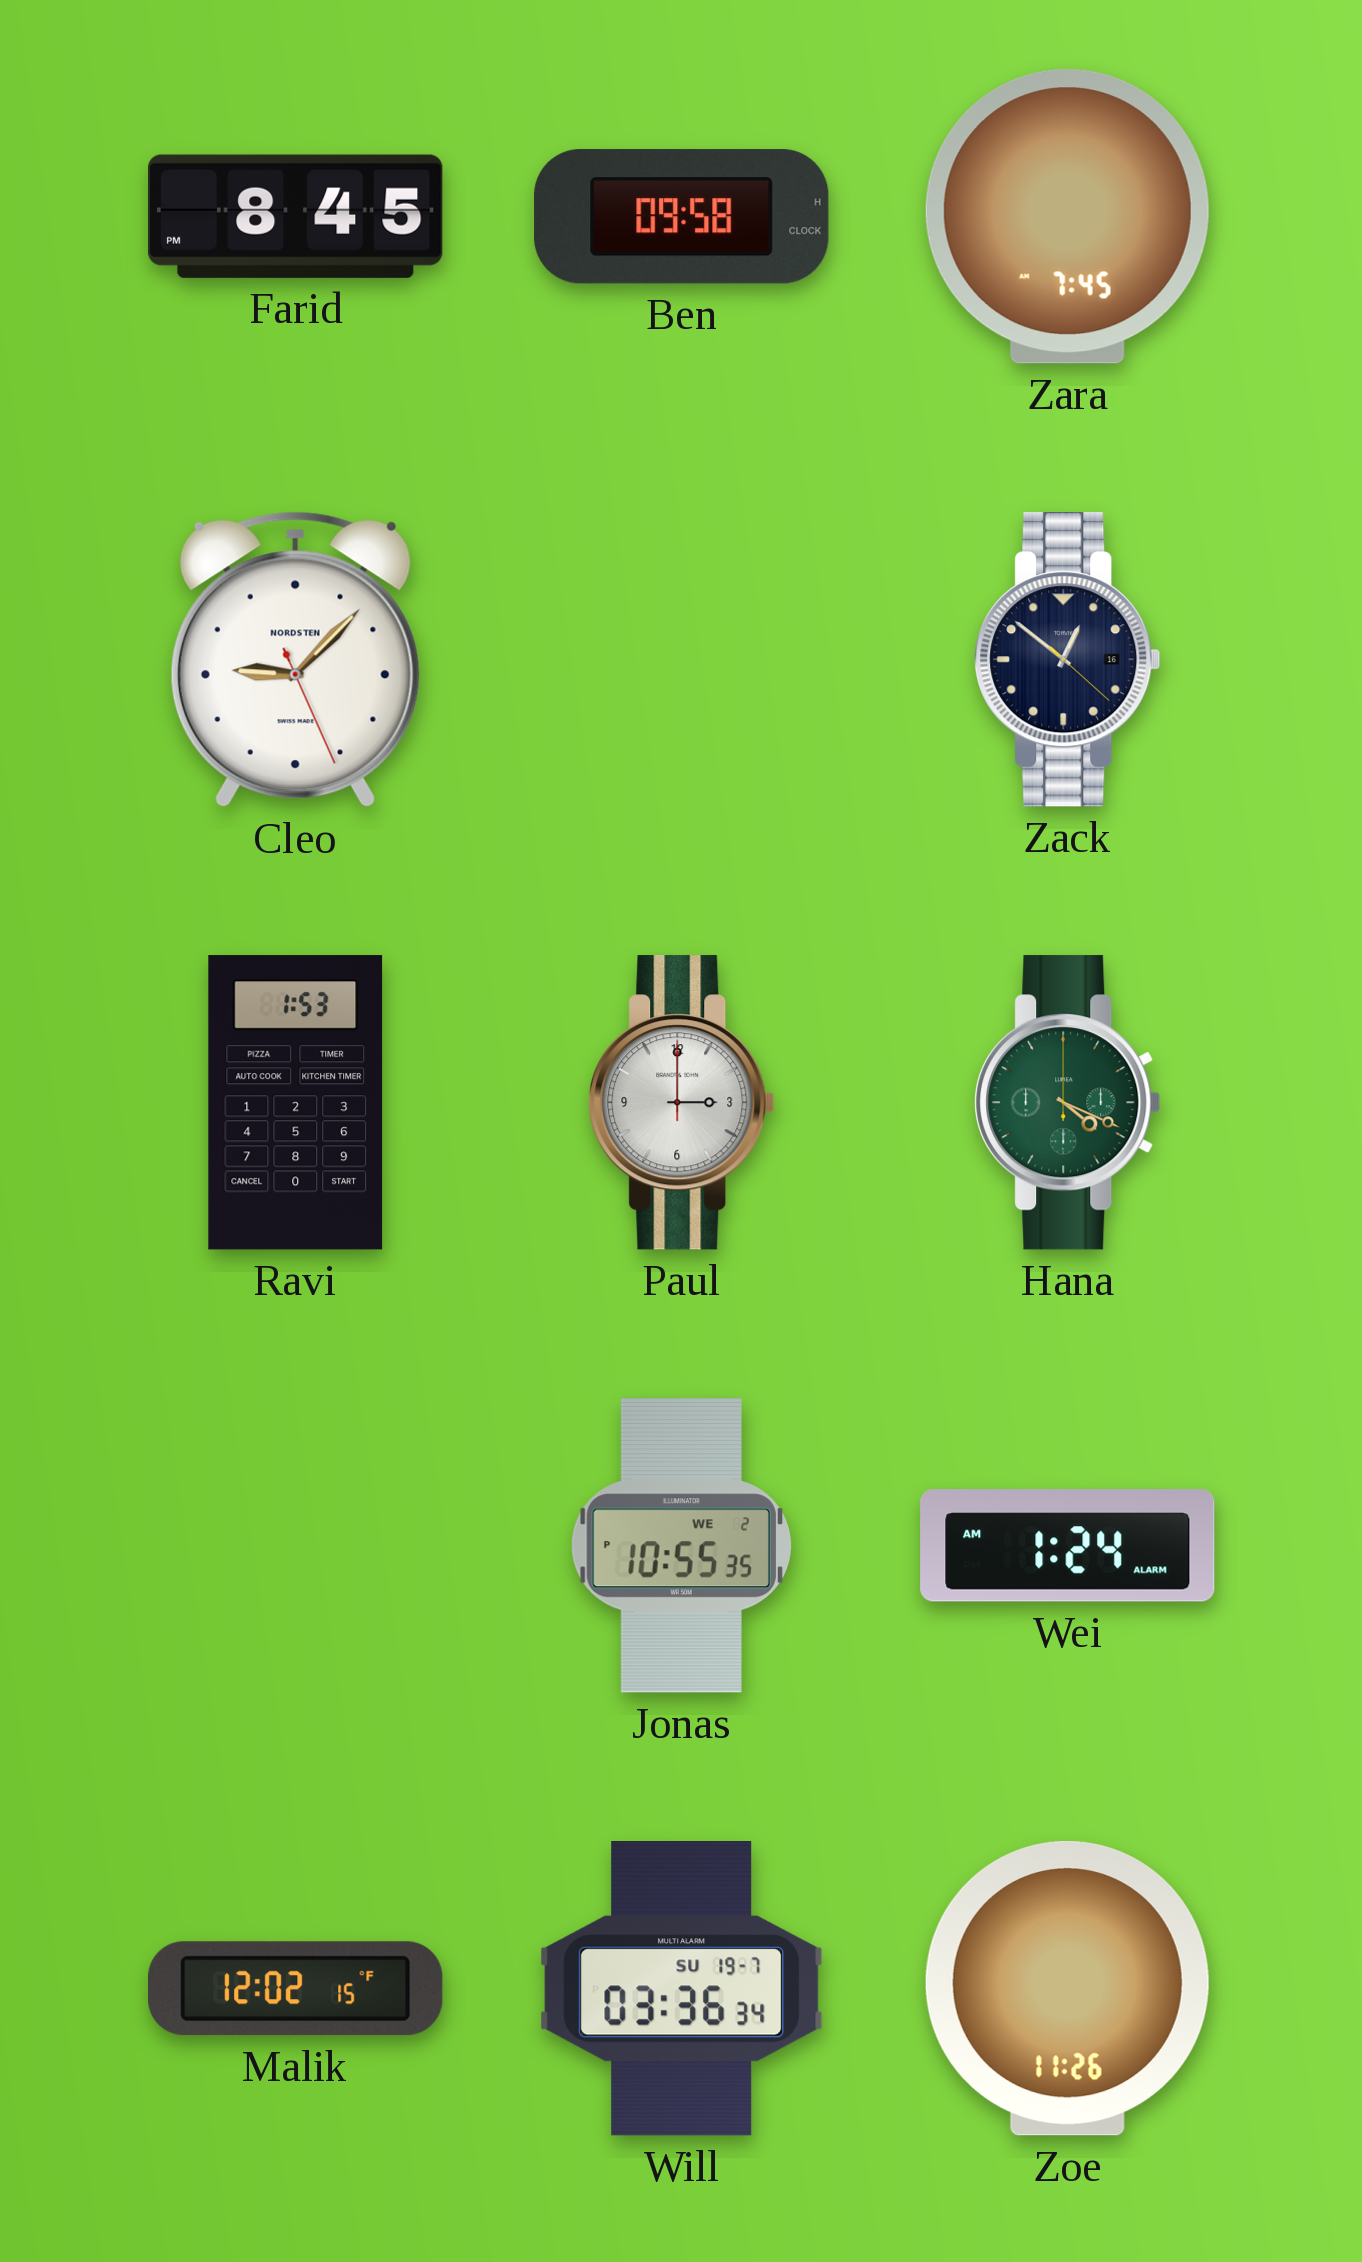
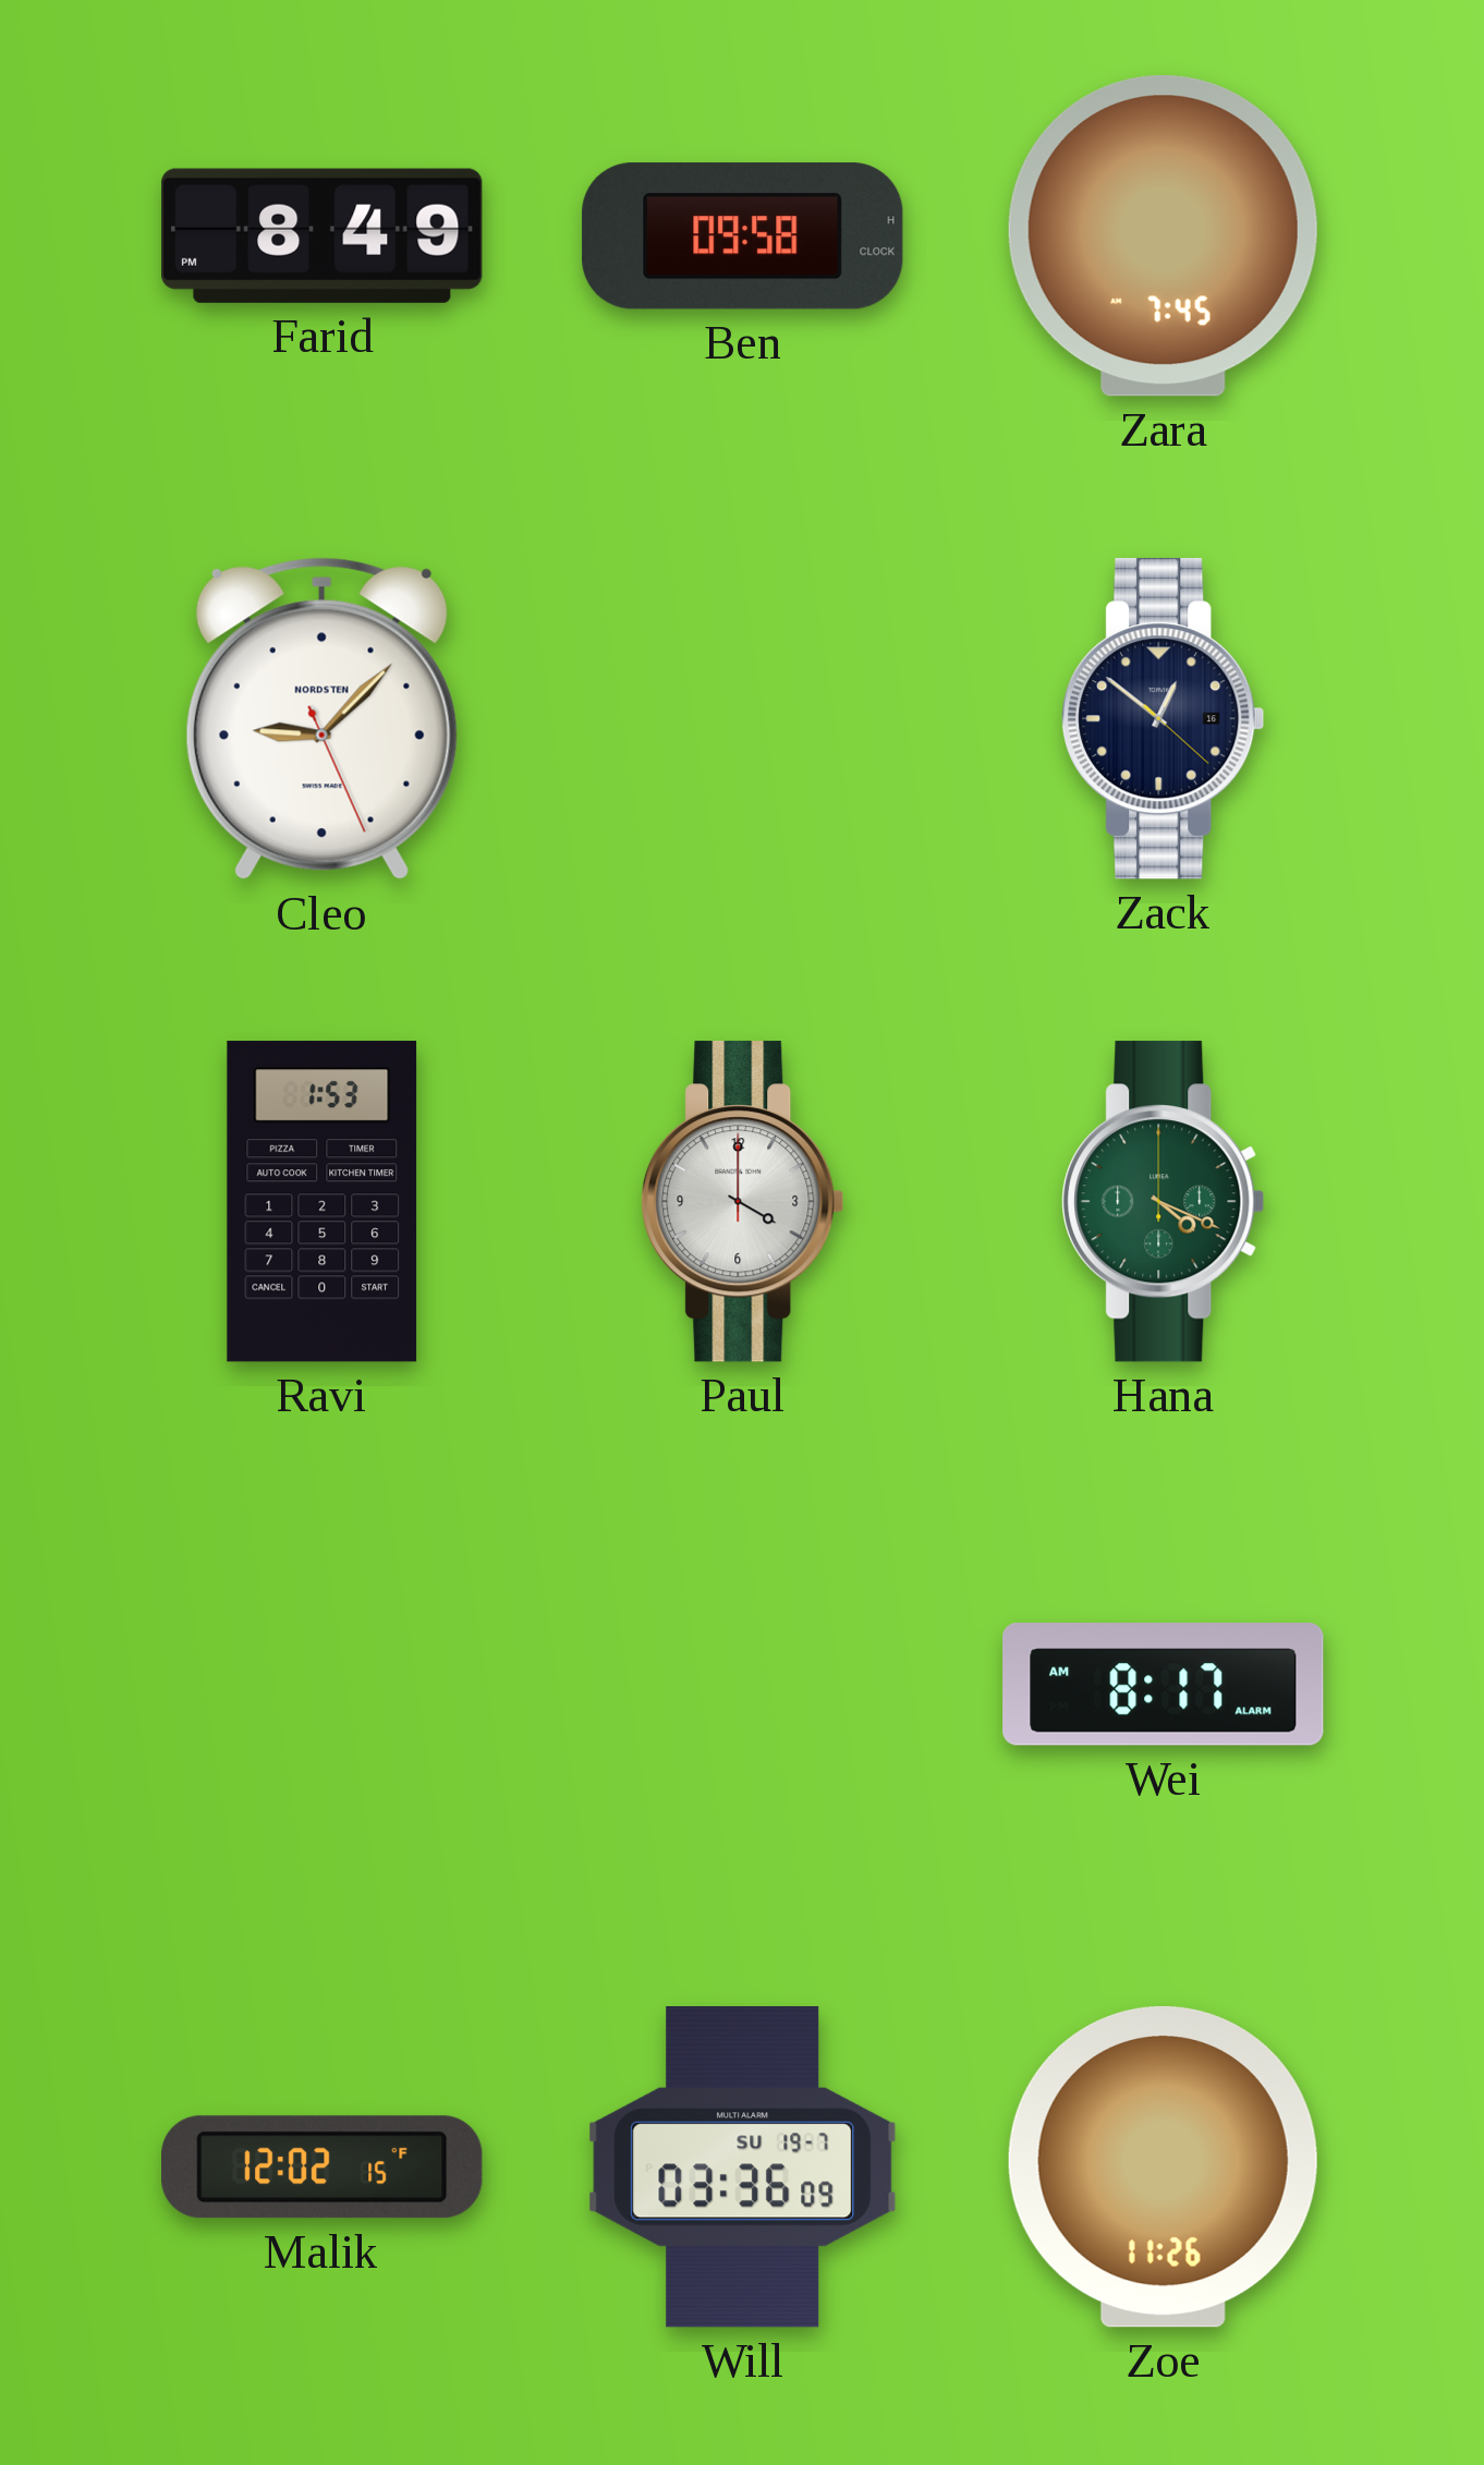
Farid: 8:45 -> 8:49
Paul: 3:00 -> 4:00
Jonas: 10:55 -> none
Wei: 1:24 -> 8:17
Will: 03:36:34 -> 03:36:09
